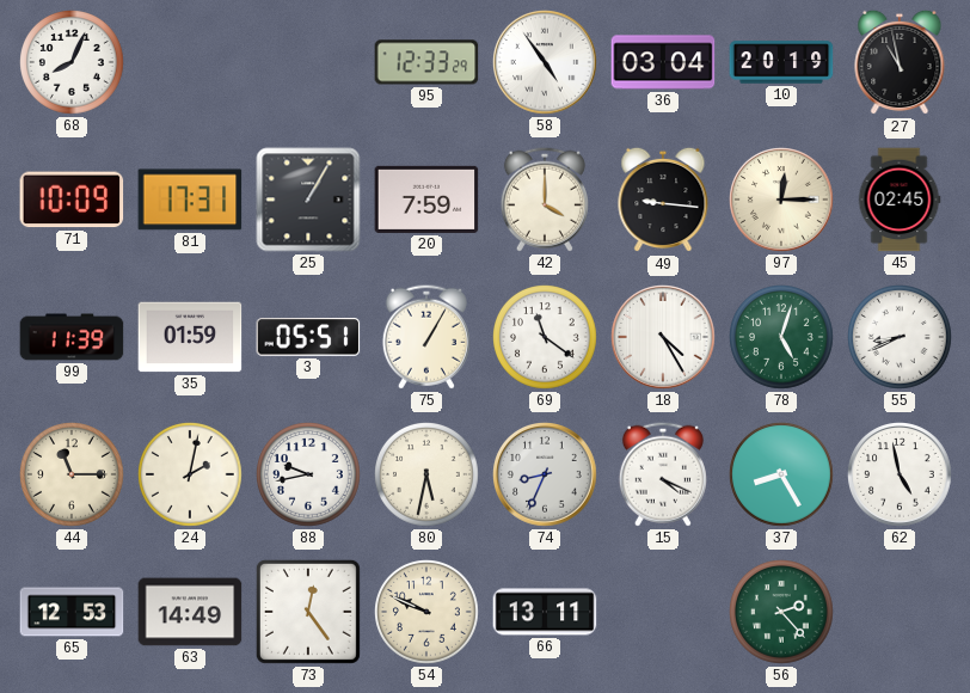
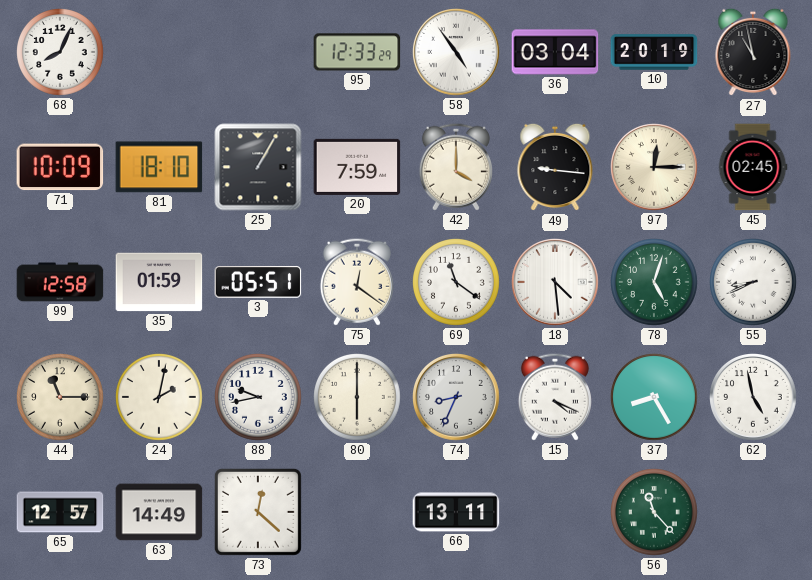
81: 17:31 -> 18:10
99: 11:39 -> 12:58
75: 1:05 -> 12:21
18: 4:25 -> 4:29
80: 5:32 -> 6:00
65: 12:53 -> 12:57
73: 12:24 -> 12:22
54: 9:49 -> none
56: 2:23 -> 11:23
